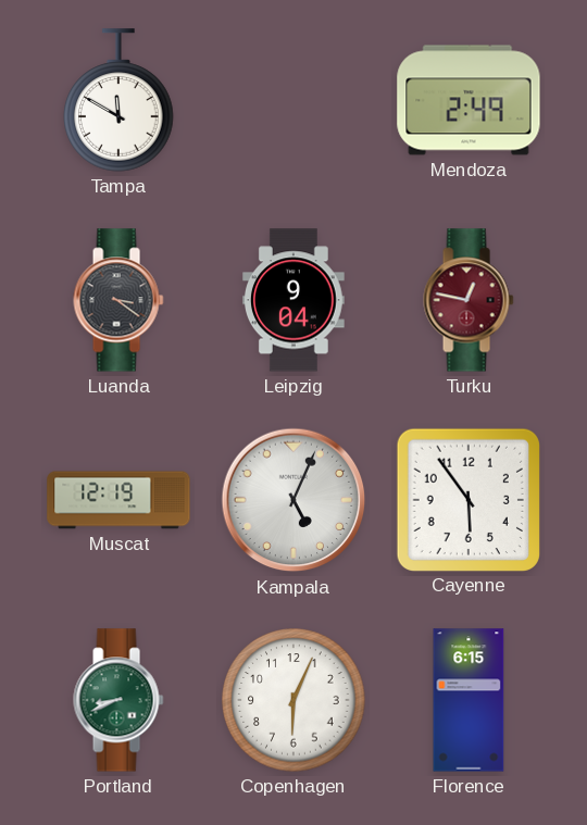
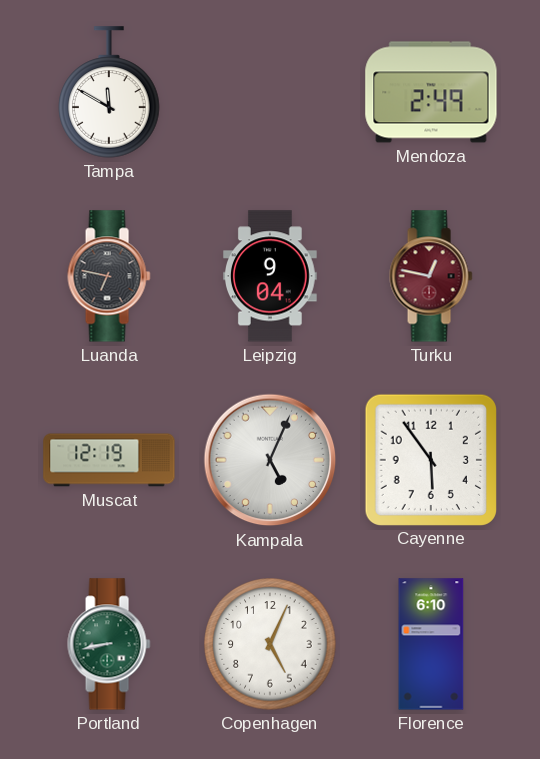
Luanda: 3:21 -> 6:47
Portland: 8:41 -> 8:43
Copenhagen: 6:04 -> 5:04
Florence: 6:15 -> 6:10
